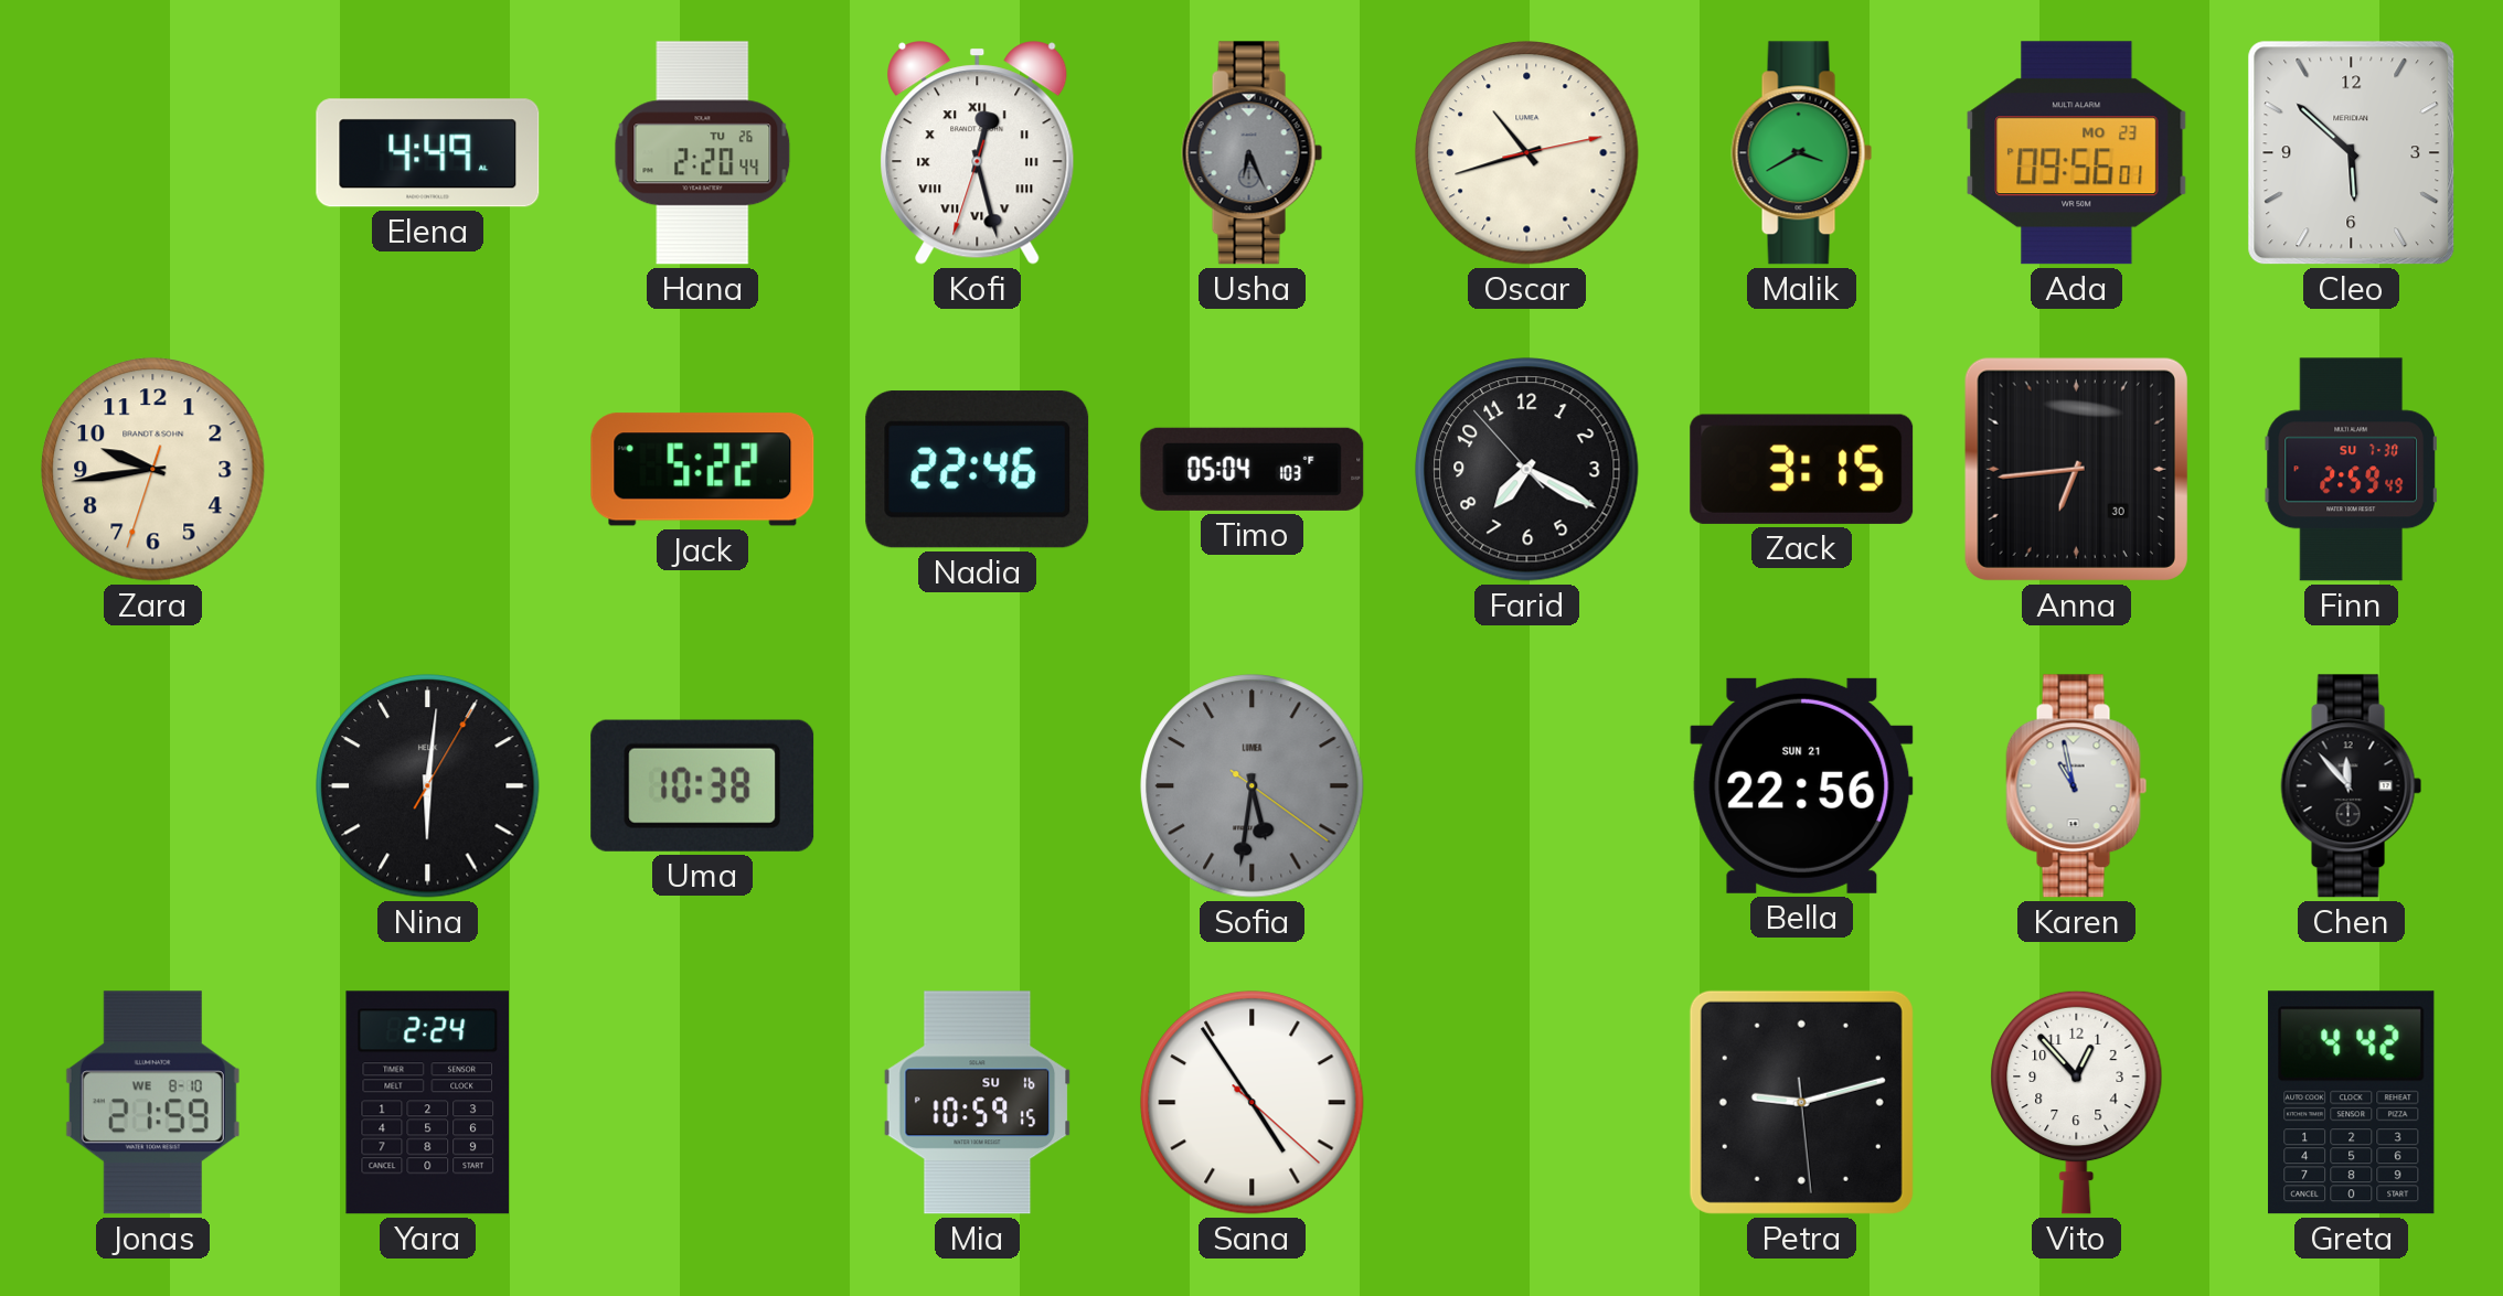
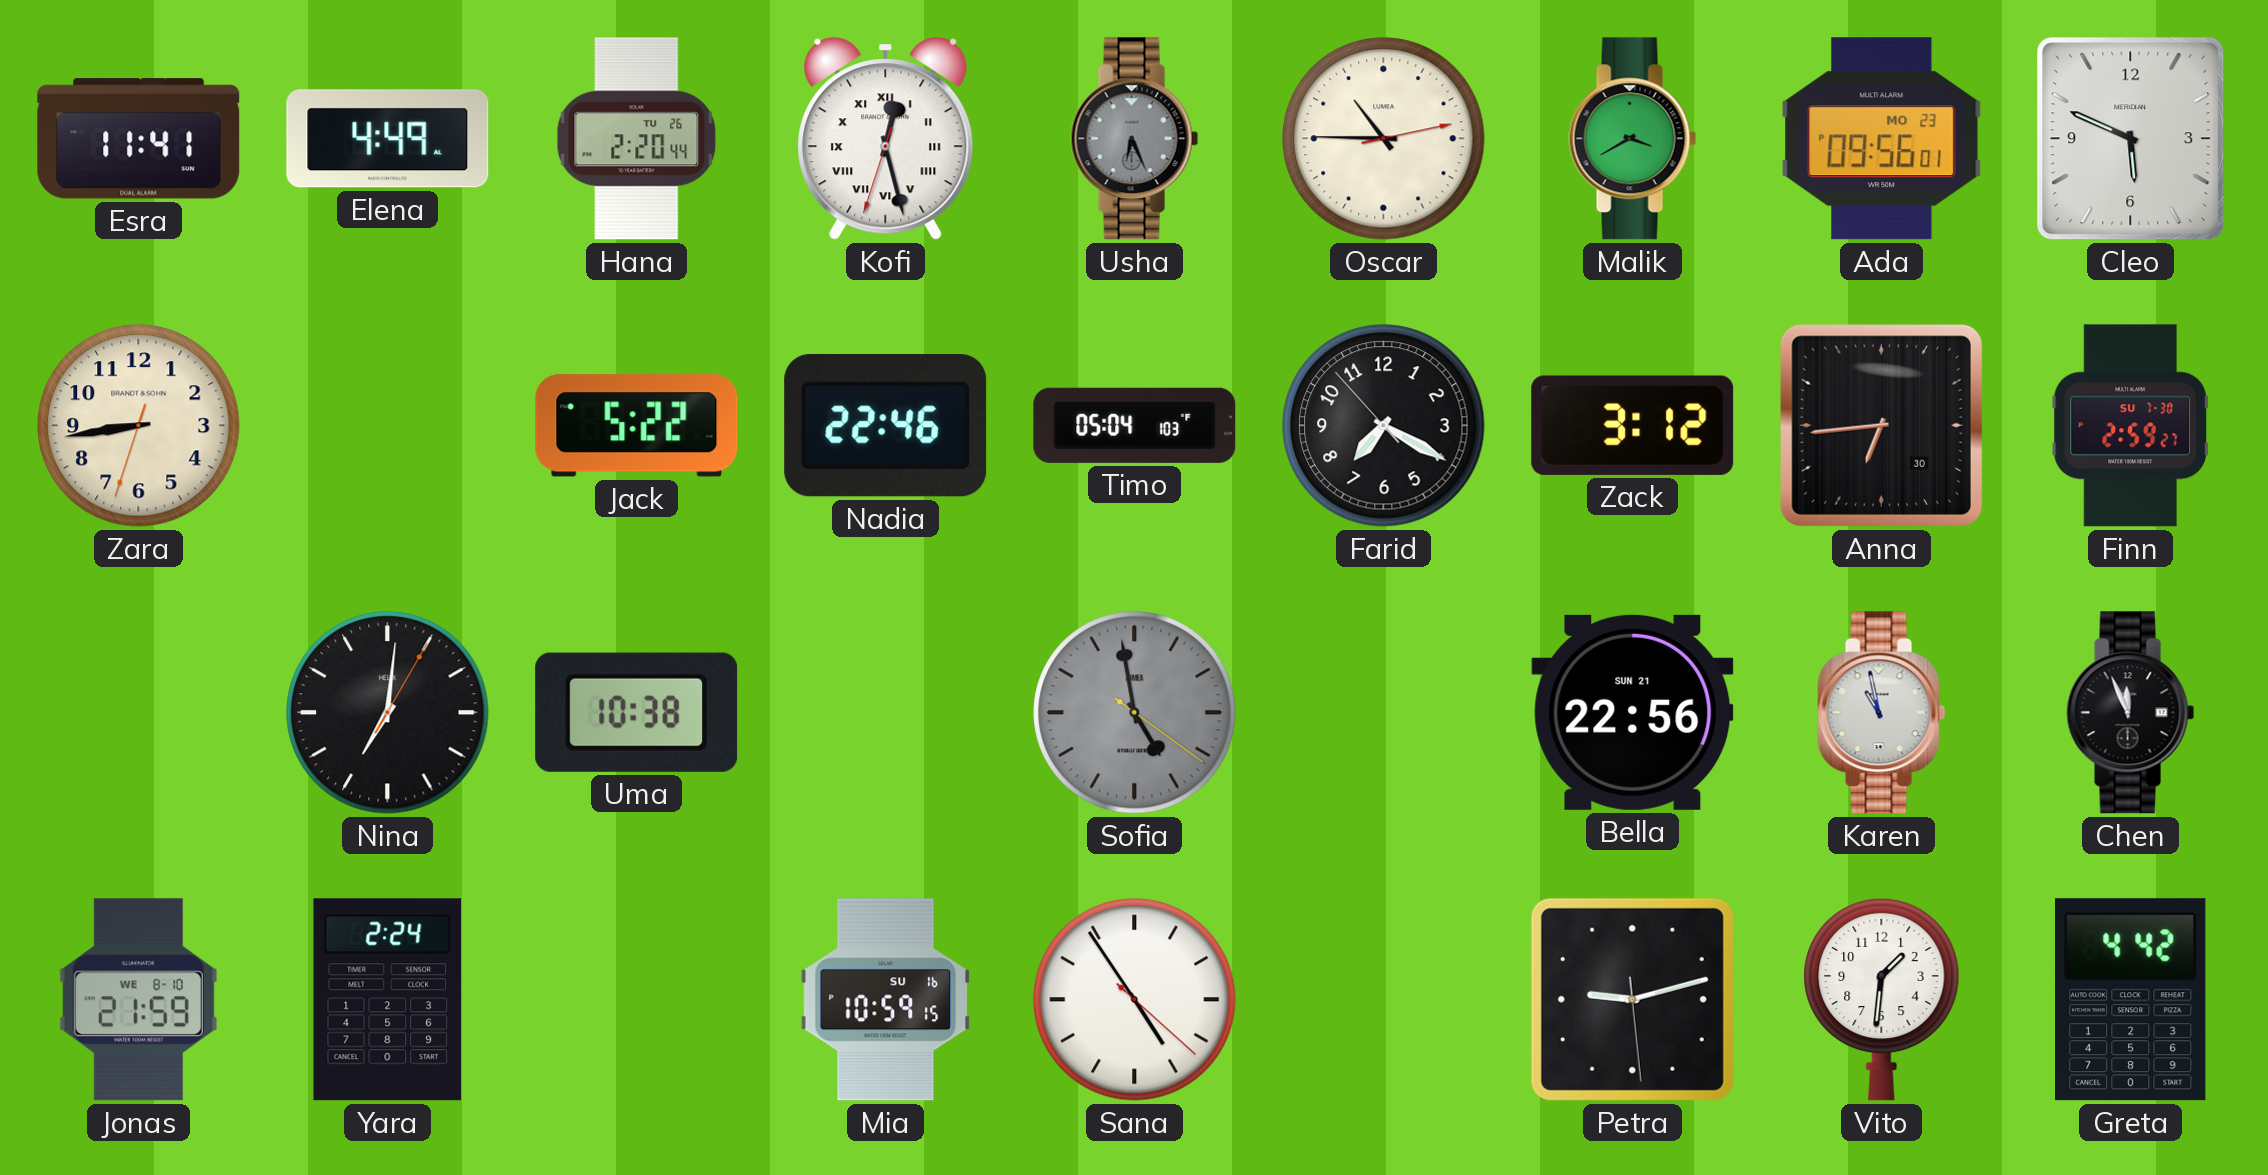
Esra: none -> 11:41
Oscar: 10:42 -> 10:45
Cleo: 5:52 -> 5:49
Zara: 9:43 -> 8:43
Zack: 3:15 -> 3:12
Finn: 2:59:49 -> 2:59:27
Nina: 6:01 -> 7:01
Sofia: 5:31 -> 4:58
Chen: 11:53 -> 11:56
Vito: 12:53 -> 1:31
